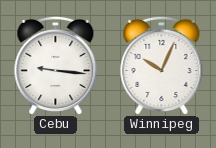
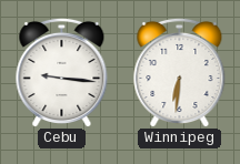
Winnipeg: 10:04 -> 6:31
